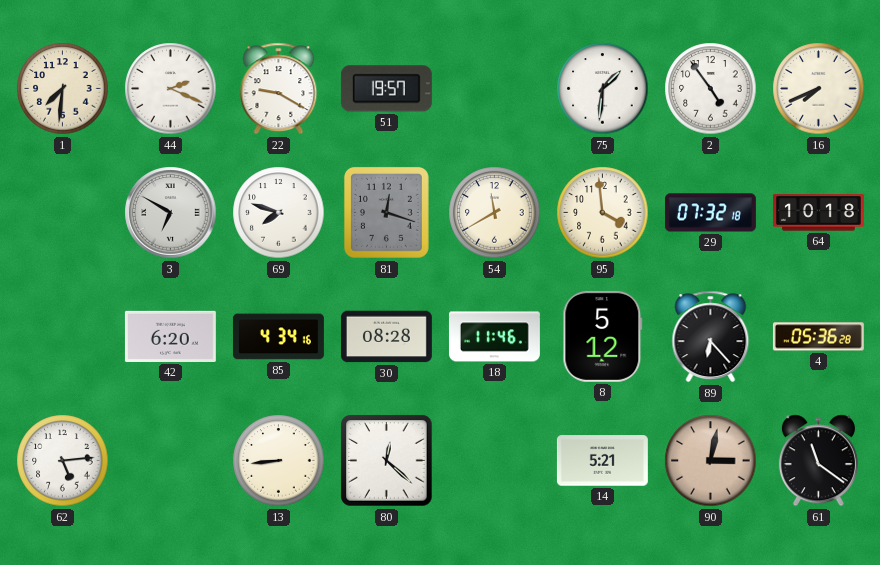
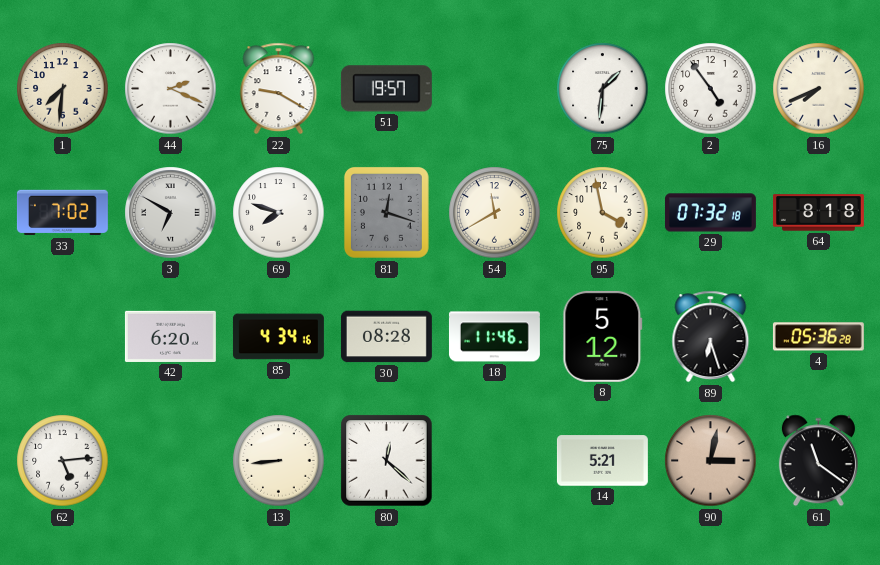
33: none -> 7:02
95: 3:59 -> 3:58
64: 10:18 -> 8:18
89: 6:23 -> 6:27
